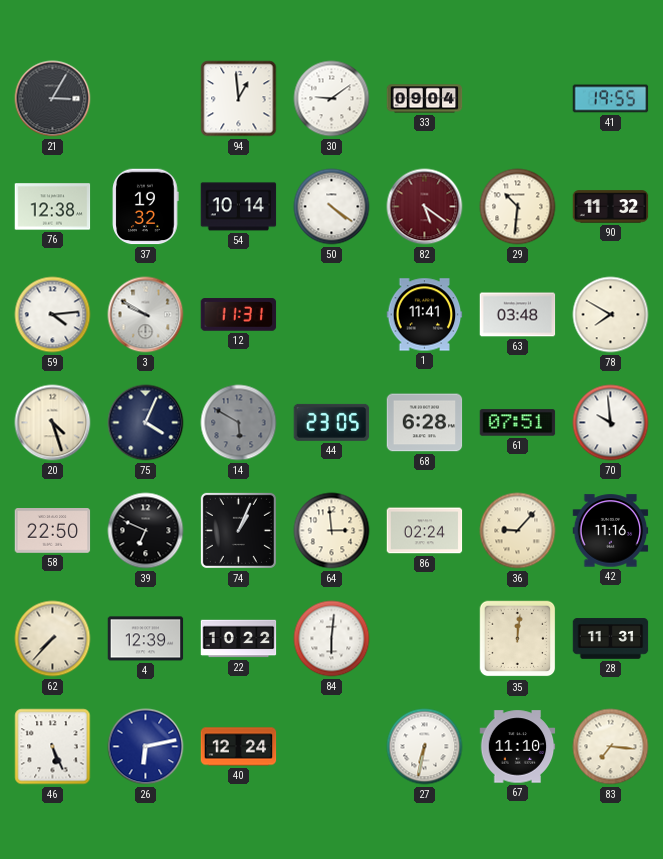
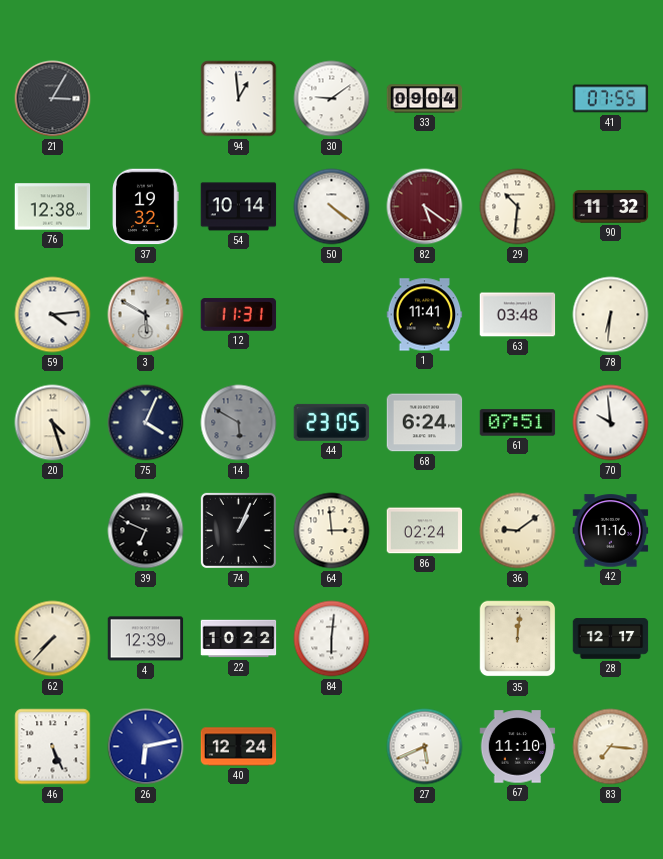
41: 19:55 -> 07:55
3: 9:50 -> 5:50
78: 7:50 -> 6:31
68: 6:28 -> 6:24
58: 22:50 -> none
36: 9:07 -> 9:09
28: 11:31 -> 12:17
27: 6:32 -> 5:41
